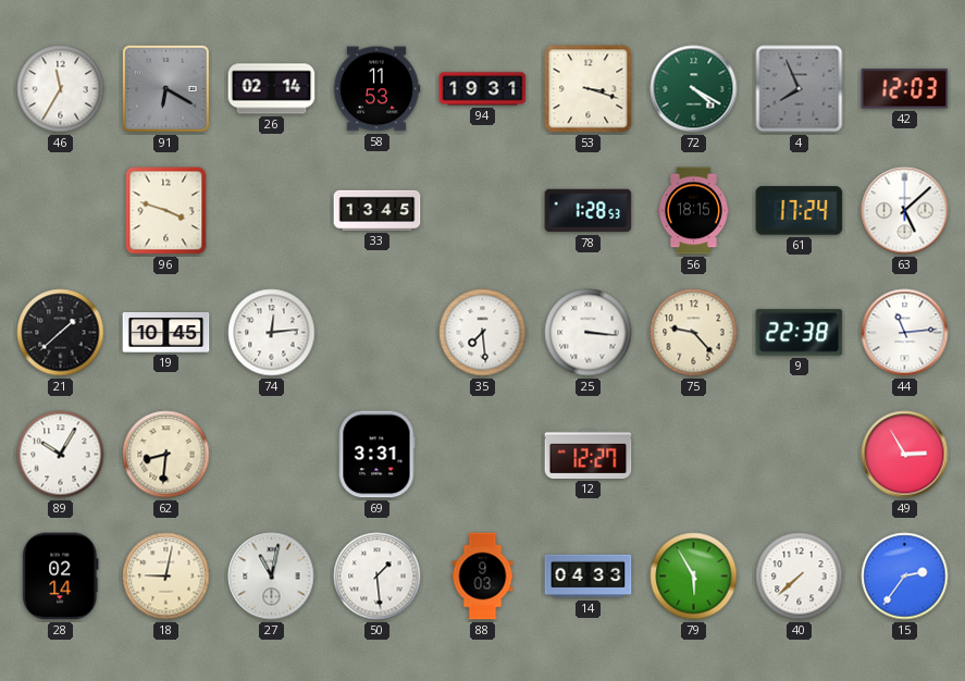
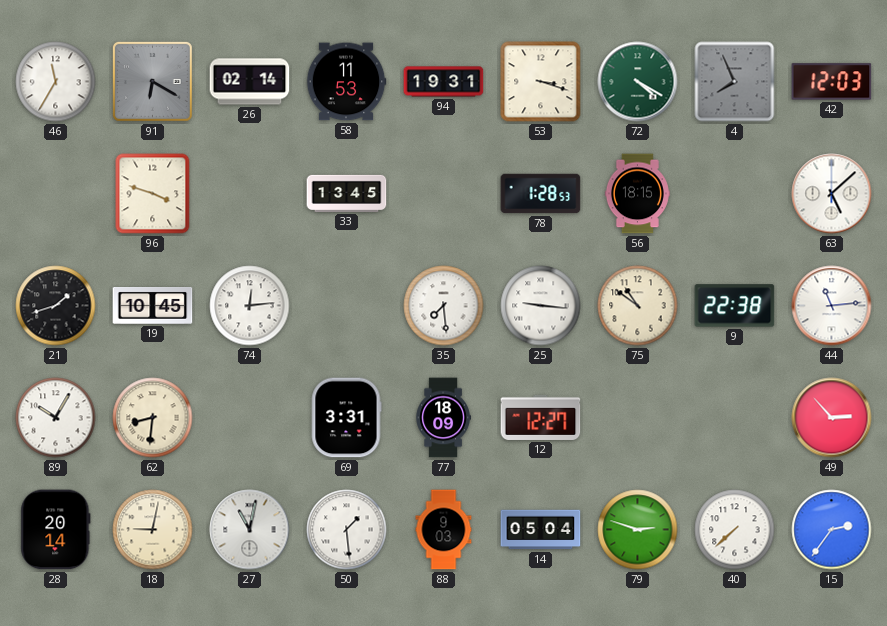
61: 17:24 -> none
21: 1:38 -> 1:42
25: 3:16 -> 9:16
75: 9:23 -> 10:51
77: none -> 18:09
49: 2:55 -> 2:53
28: 02:14 -> 20:14
14: 04:33 -> 05:04
79: 5:55 -> 2:48
